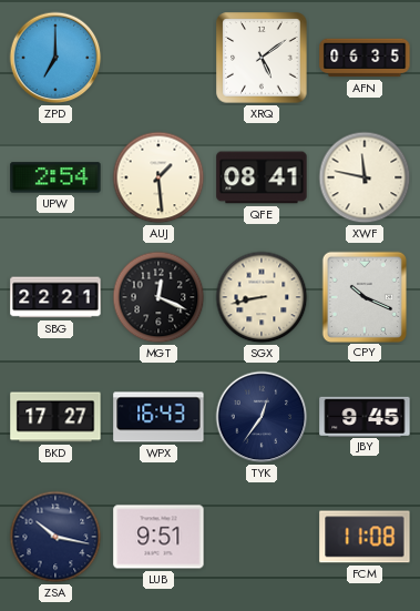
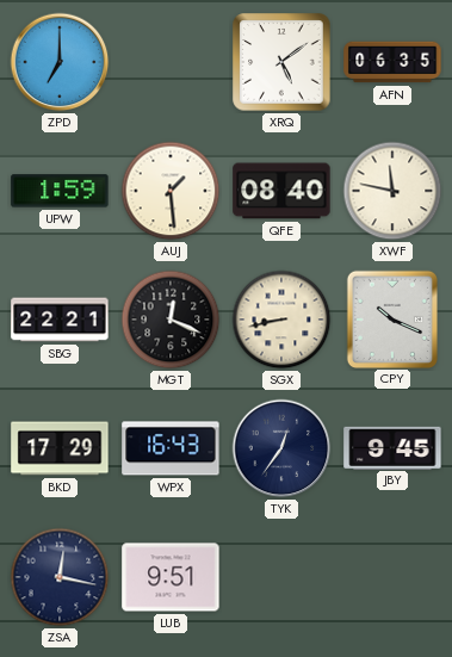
UPW: 2:54 -> 1:59
QFE: 08:41 -> 08:40
BKD: 17:27 -> 17:29
ZSA: 10:17 -> 12:17
FCM: 11:08 -> none
